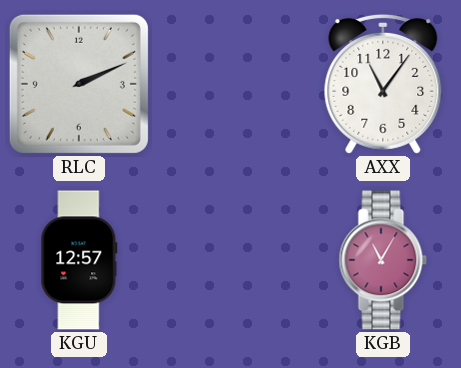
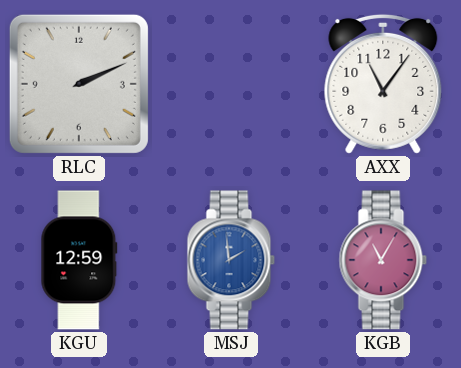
KGU: 12:57 -> 12:59
MSJ: none -> 1:59
